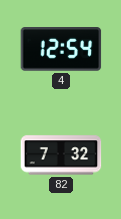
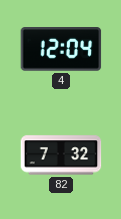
4: 12:54 -> 12:04
